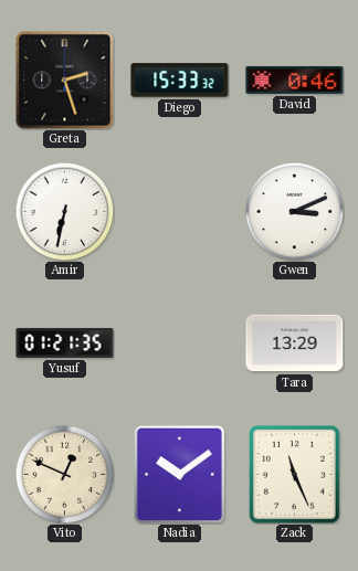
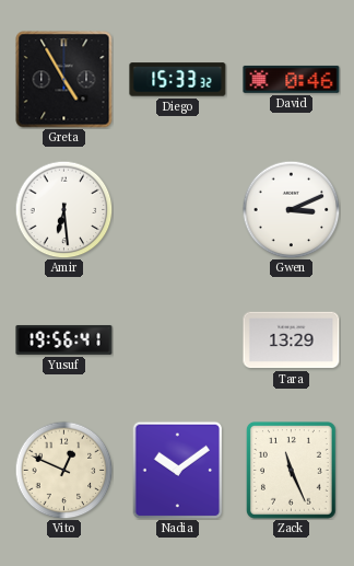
Greta: 2:27 -> 4:55
Amir: 6:32 -> 6:29
Yusuf: 01:21 -> 19:56
